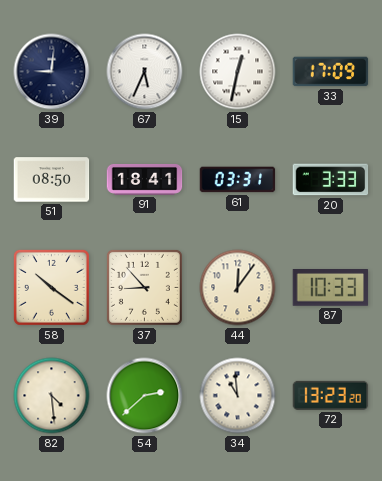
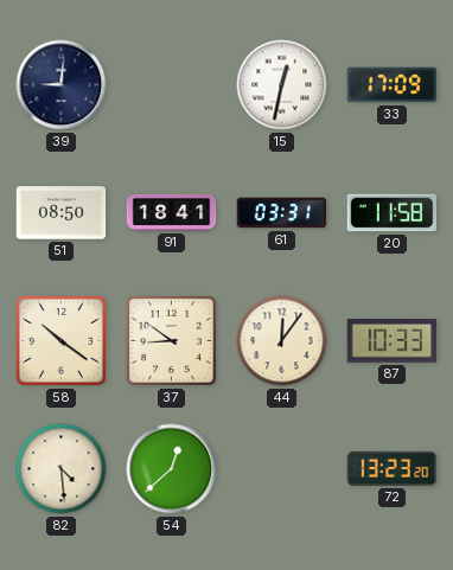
67: 5:34 -> none
20: 3:33 -> 11:58
37: 8:53 -> 8:51
54: 2:38 -> 12:38
34: 10:59 -> none
